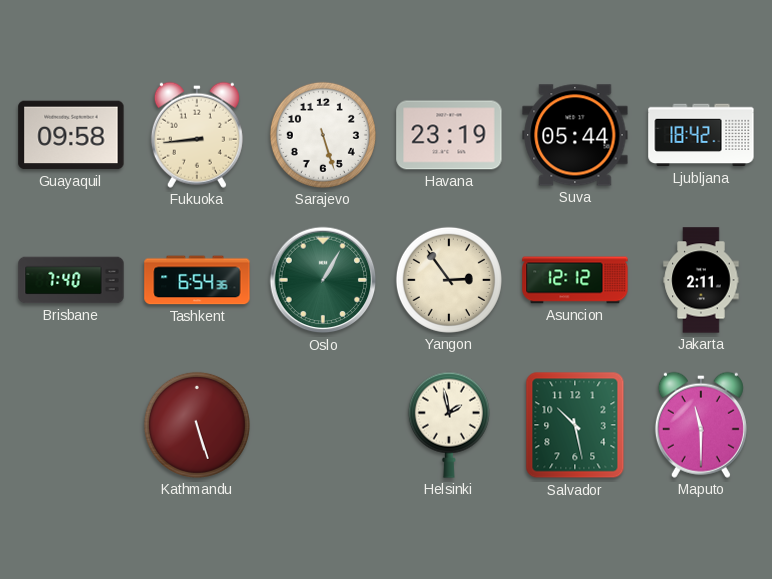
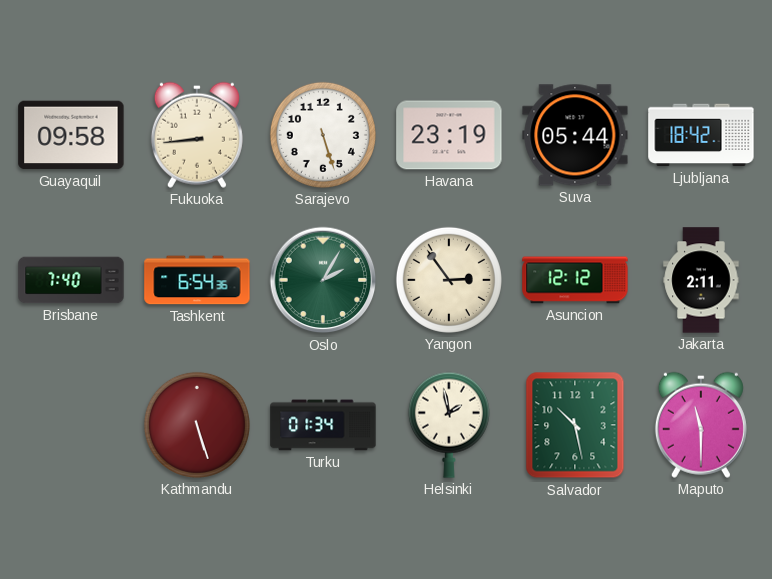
Oslo: 1:05 -> 2:05
Turku: none -> 01:34
